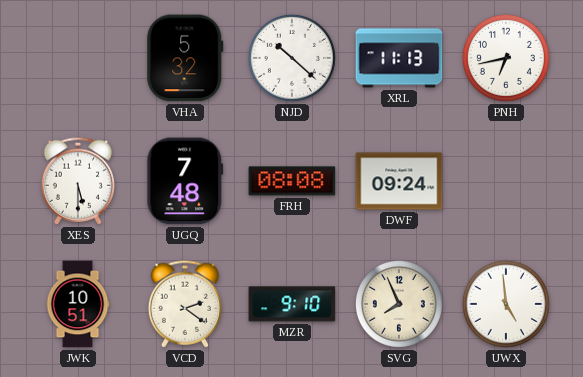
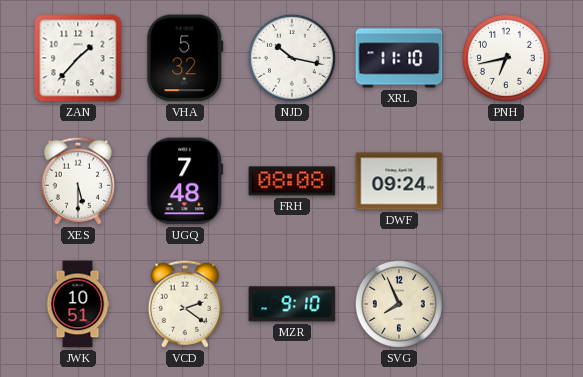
ZAN: none -> 1:37
NJD: 10:22 -> 10:17
XRL: 11:13 -> 11:10
UWX: 4:59 -> none
